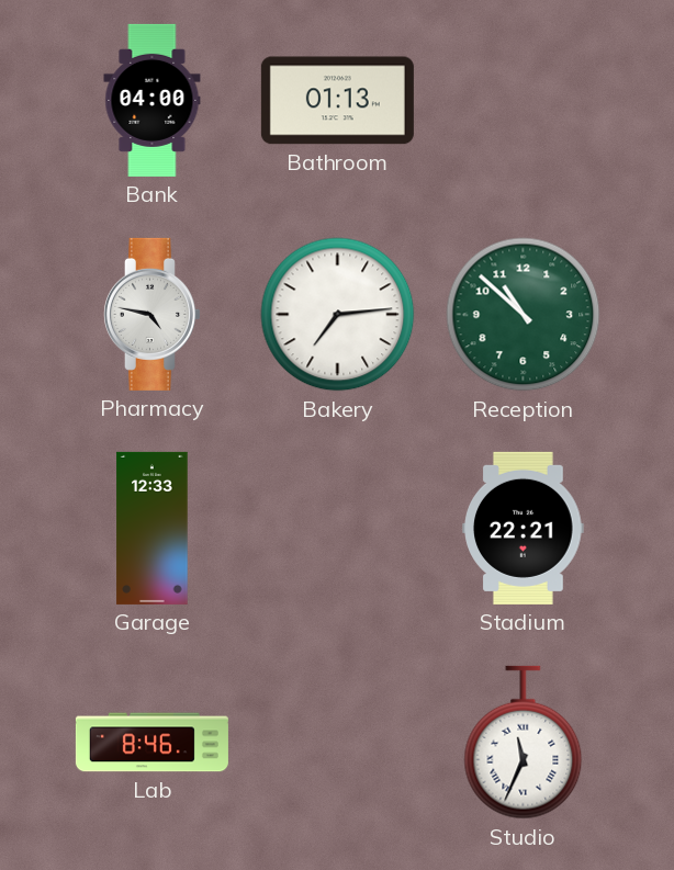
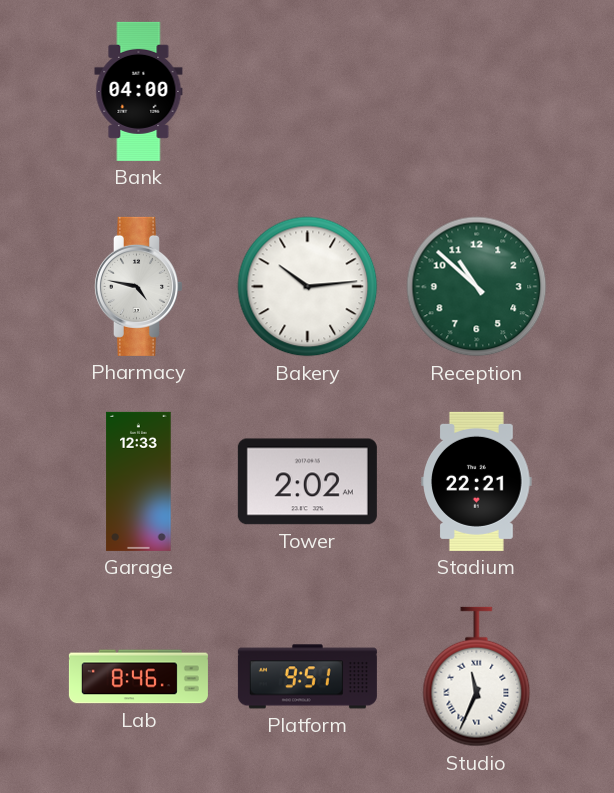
Bathroom: 01:13 -> none
Bakery: 7:14 -> 10:14
Tower: none -> 2:02
Platform: none -> 9:51
